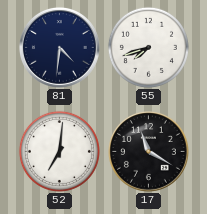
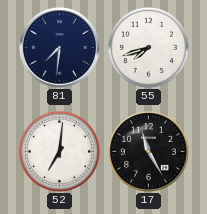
81: 4:31 -> 7:31
17: 11:20 -> 11:25
